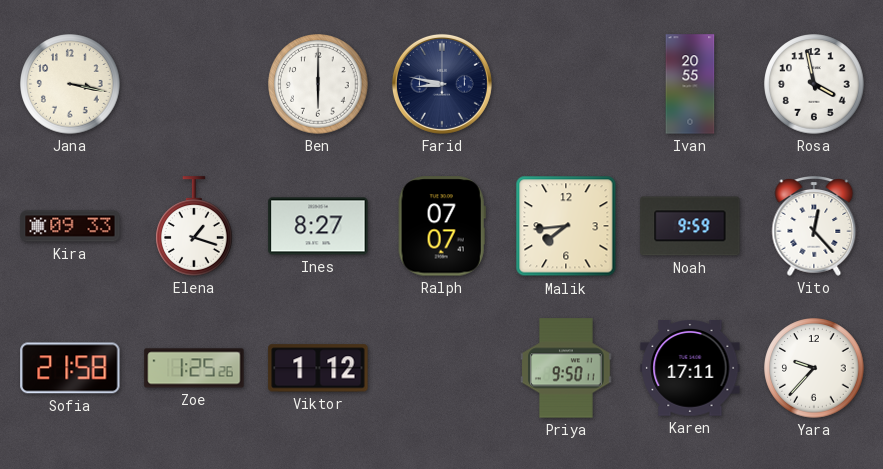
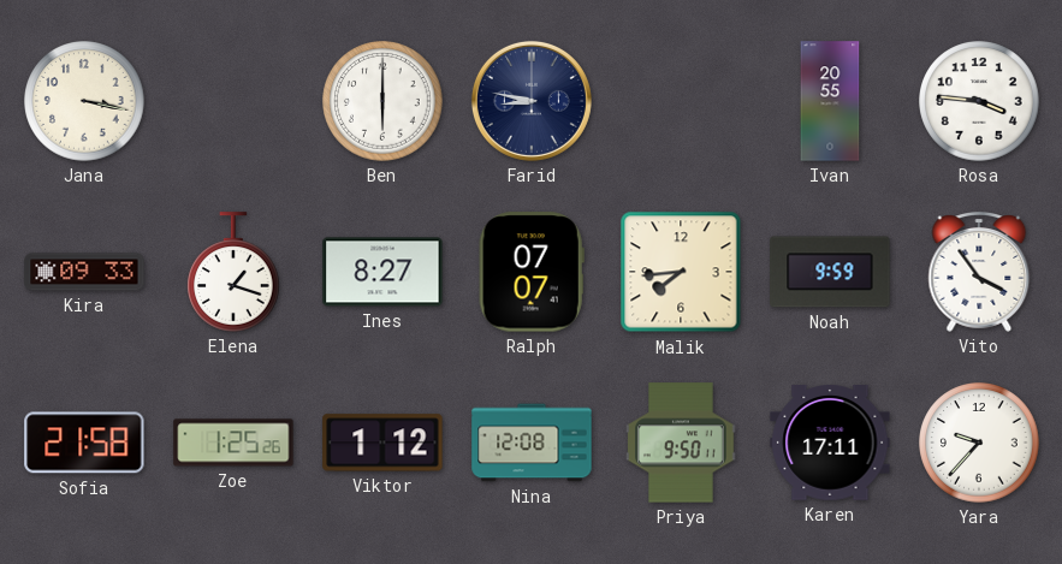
Rosa: 3:58 -> 3:46
Vito: 12:23 -> 3:54
Nina: none -> 12:08
